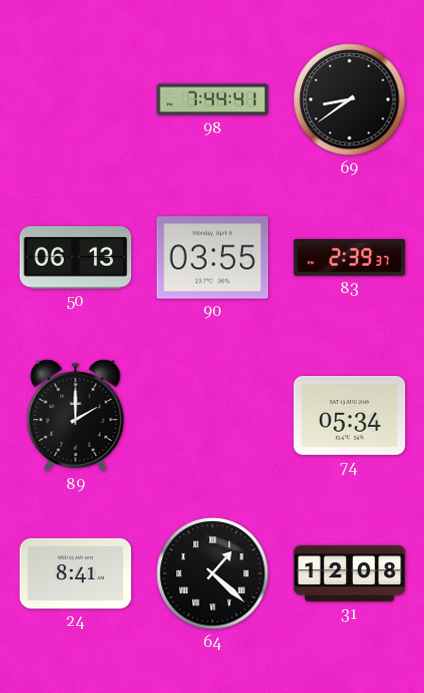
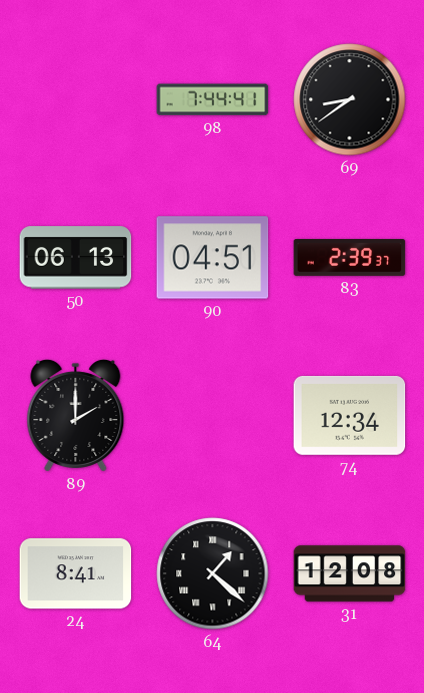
90: 03:55 -> 04:51
74: 05:34 -> 12:34
